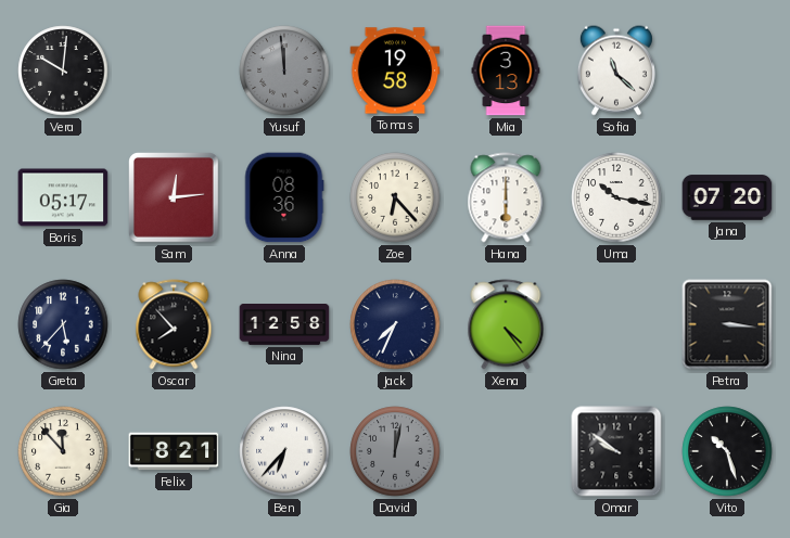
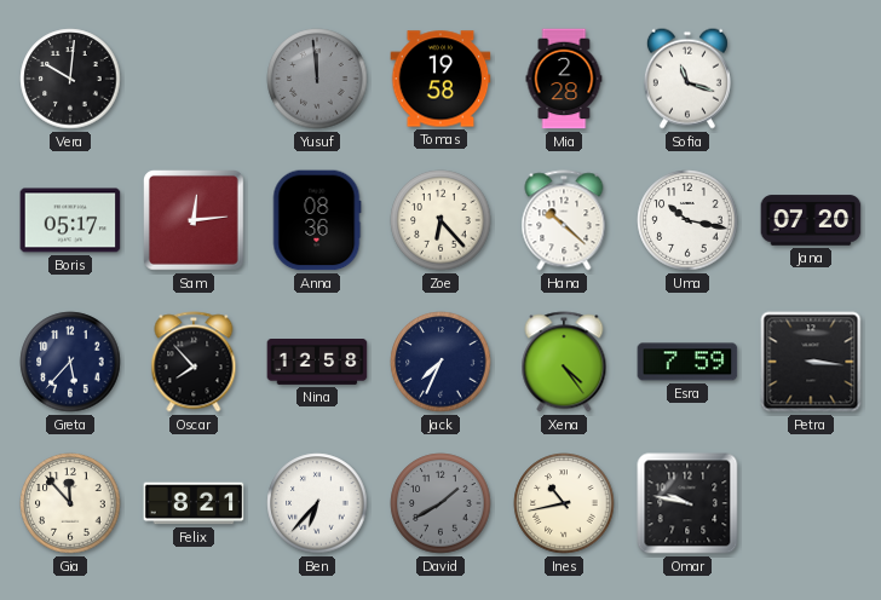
Mia: 3:13 -> 2:28
Sofia: 11:22 -> 11:18
Hana: 6:00 -> 10:22
Esra: none -> 7:59
David: 12:02 -> 1:40
Ines: none -> 10:43
Omar: 9:51 -> 9:47
Vito: 10:27 -> none
